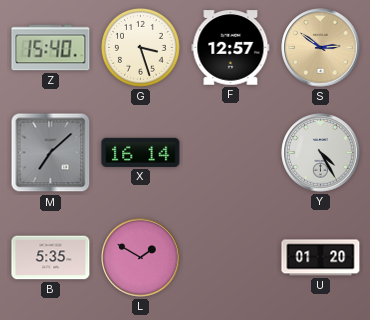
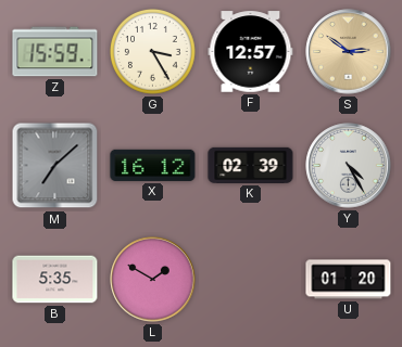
Z: 15:40 -> 15:59
G: 3:27 -> 3:25
X: 16:14 -> 16:12
K: none -> 02:39
